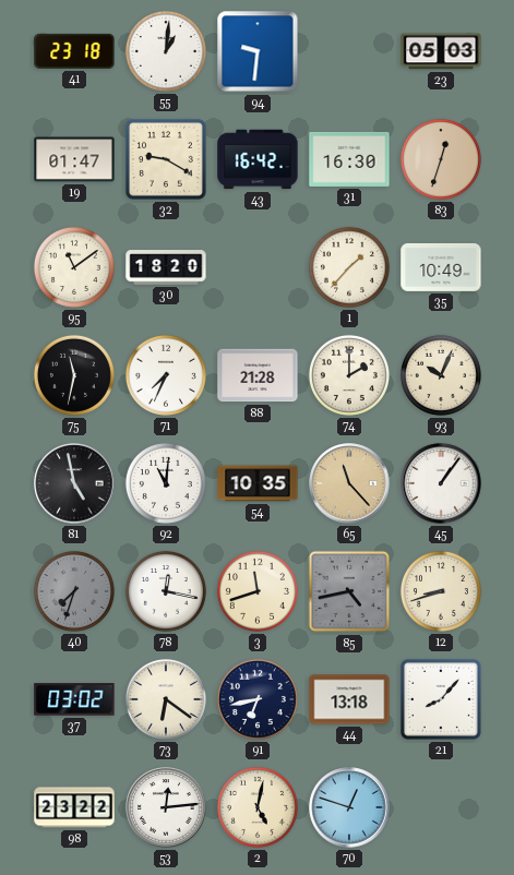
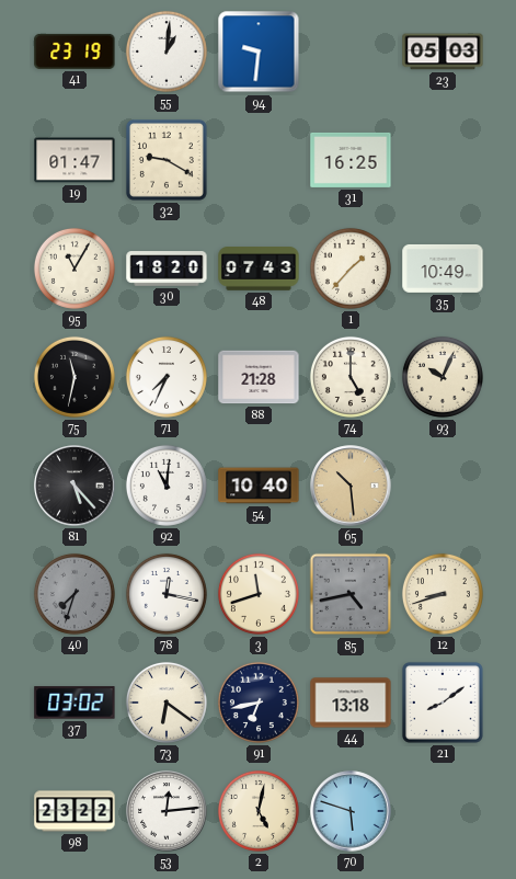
41: 23:18 -> 23:19
43: 16:42 -> none
31: 16:30 -> 16:25
83: 12:33 -> none
95: 11:09 -> 11:05
48: none -> 07:43
74: 2:00 -> 5:00
81: 4:58 -> 5:23
54: 10:35 -> 10:40
65: 11:23 -> 10:29
45: 1:06 -> none
21: 8:07 -> 8:09
70: 12:48 -> 5:48
